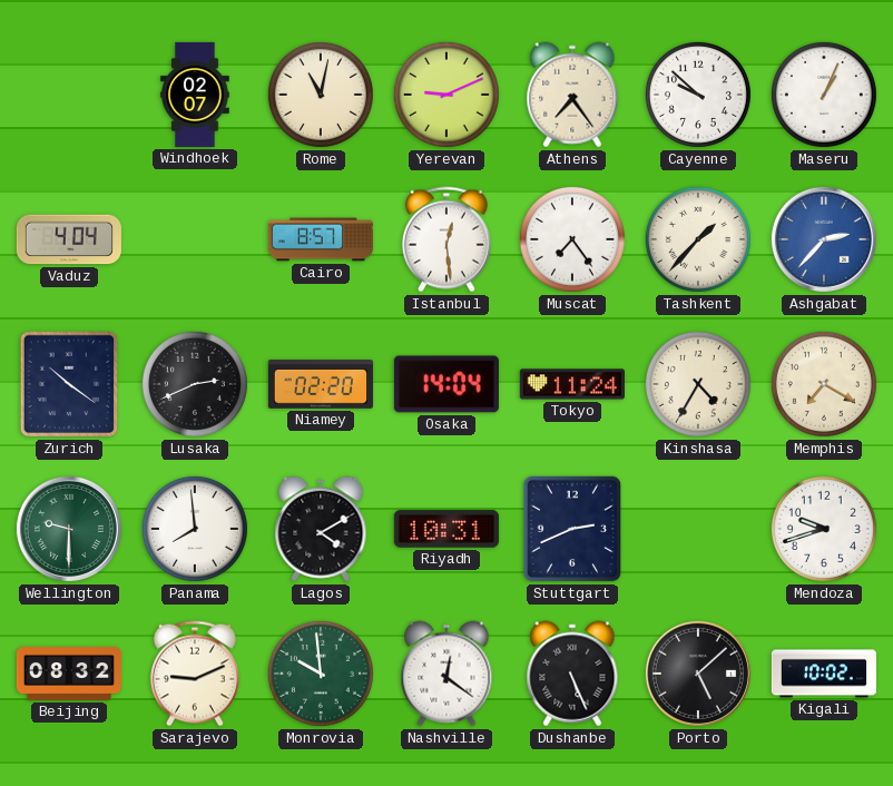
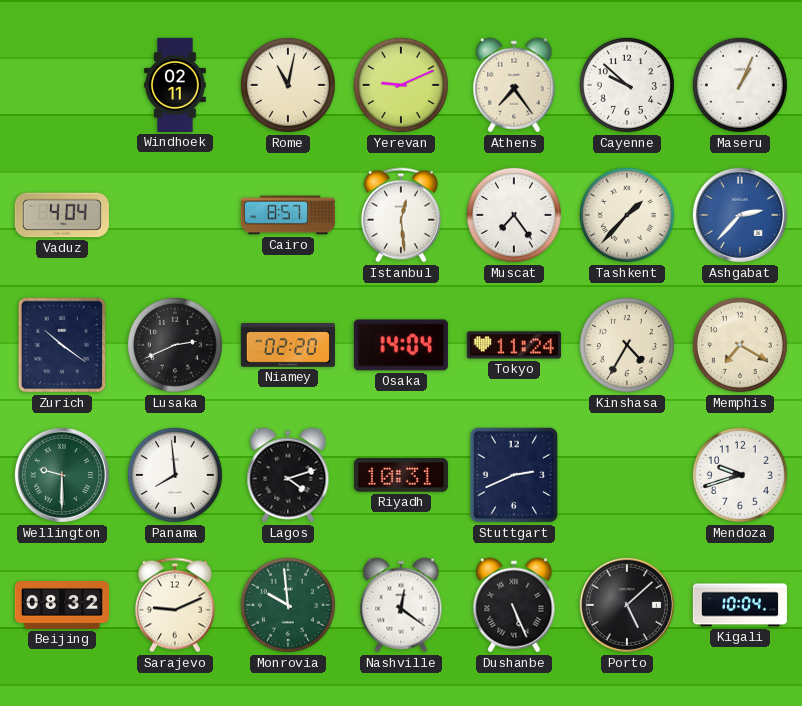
Windhoek: 02:07 -> 02:11
Lagos: 4:10 -> 4:12
Kigali: 10:02 -> 10:04
